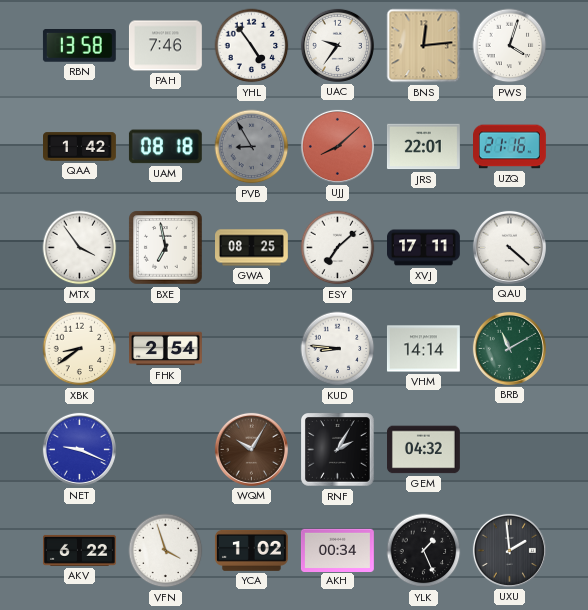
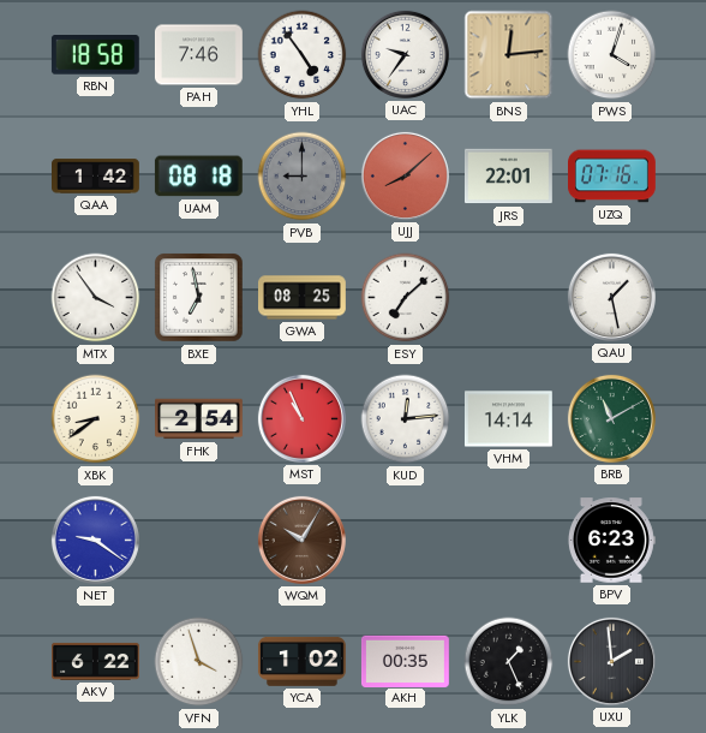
RBN: 13:58 -> 18:58
PVB: 8:55 -> 9:00
UZQ: 21:16 -> 07:16
XVJ: 17:11 -> none
QAU: 4:22 -> 1:28
MST: none -> 10:56
KUD: 8:46 -> 12:14
NET: 9:19 -> 9:21
RNF: 2:05 -> none
GEM: 04:32 -> none
BPV: none -> 6:23
AKH: 00:34 -> 00:35
